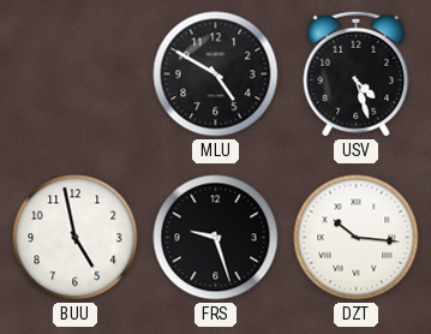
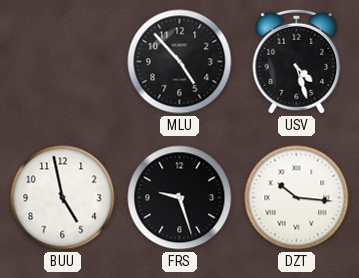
MLU: 4:50 -> 4:53
